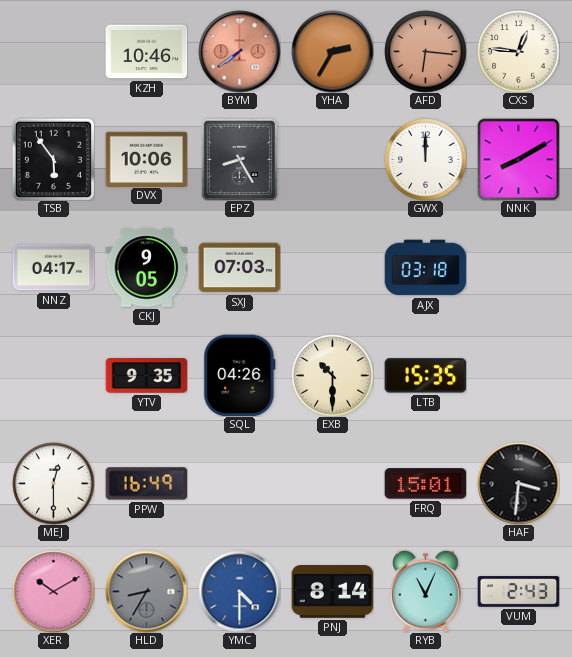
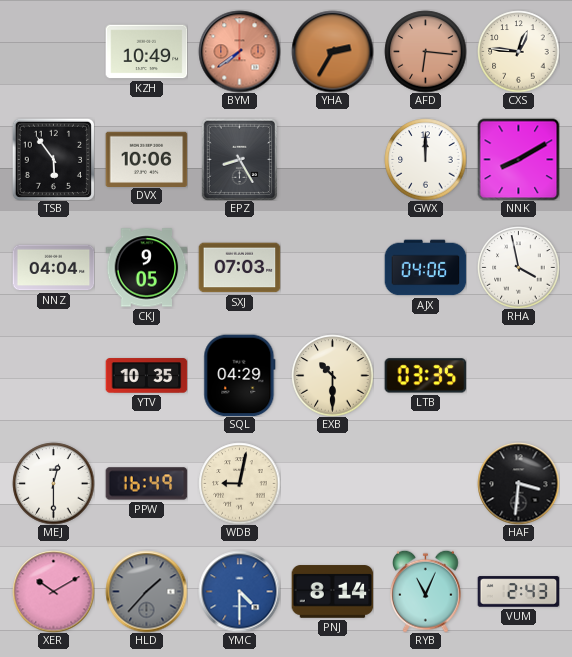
KZH: 10:46 -> 10:49
NNZ: 04:17 -> 04:04
AJX: 03:18 -> 04:06
RHA: none -> 3:58
YTV: 9:35 -> 10:35
SQL: 04:26 -> 04:29
LTB: 15:35 -> 03:35
WDB: none -> 9:02
FRQ: 15:01 -> none
HLD: 8:35 -> 1:37
